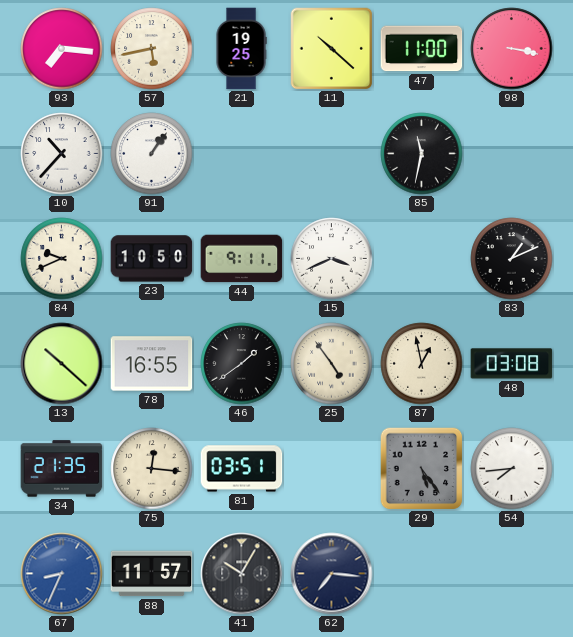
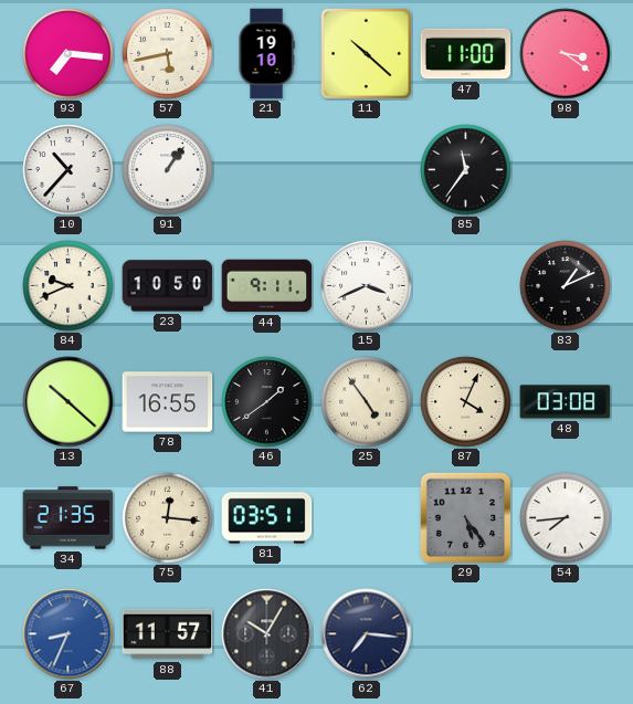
21: 19:25 -> 19:10
98: 3:17 -> 3:21
85: 11:32 -> 11:36
87: 12:58 -> 4:04
